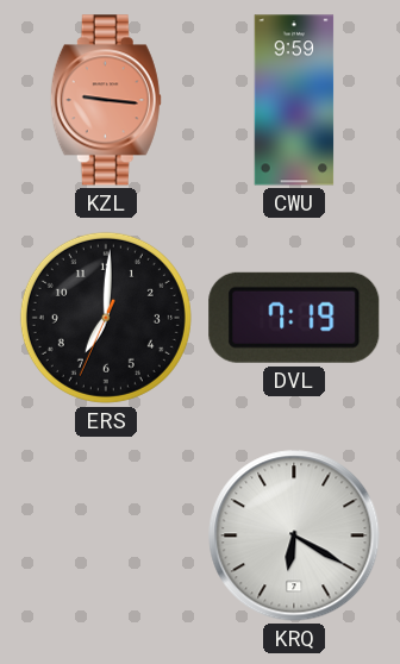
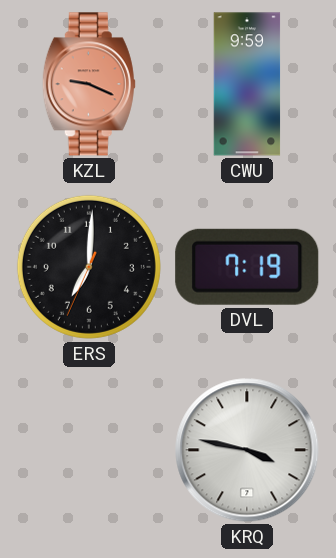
KZL: 9:16 -> 9:19
KRQ: 6:20 -> 3:47
